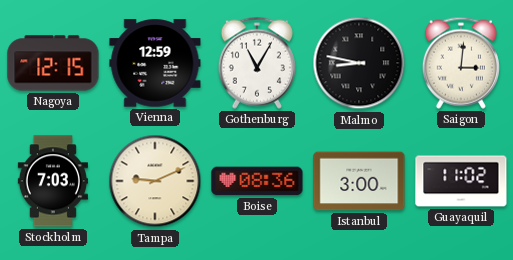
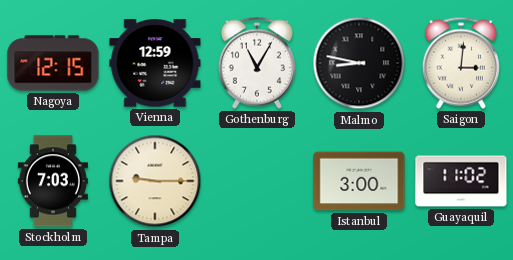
Tampa: 9:11 -> 9:15
Boise: 08:36 -> none
